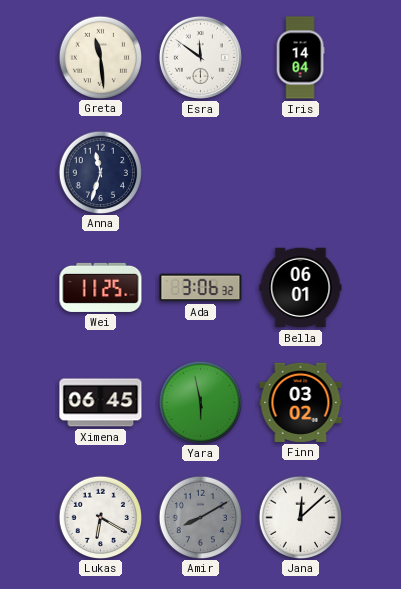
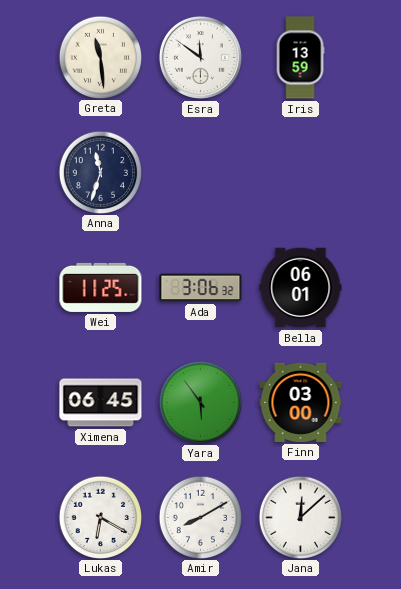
Iris: 14:04 -> 13:59
Yara: 5:58 -> 5:54
Finn: 03:02 -> 03:00
Amir dial: grey -> white
